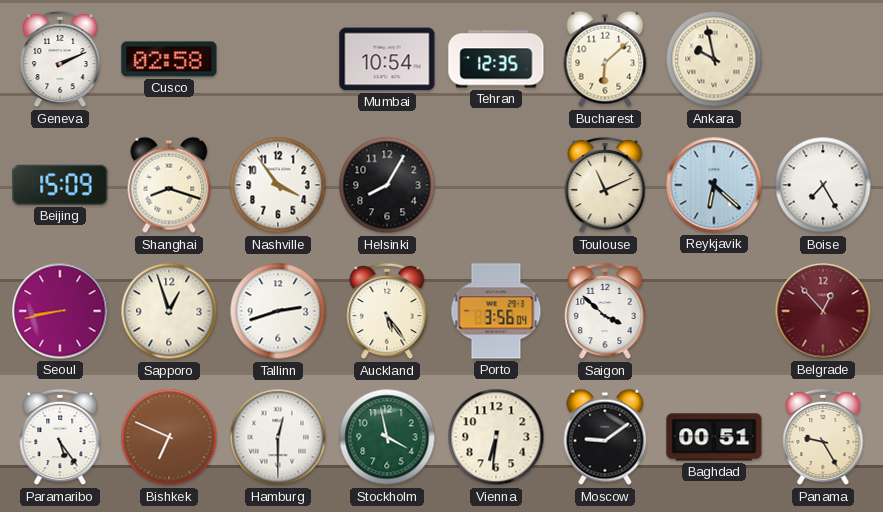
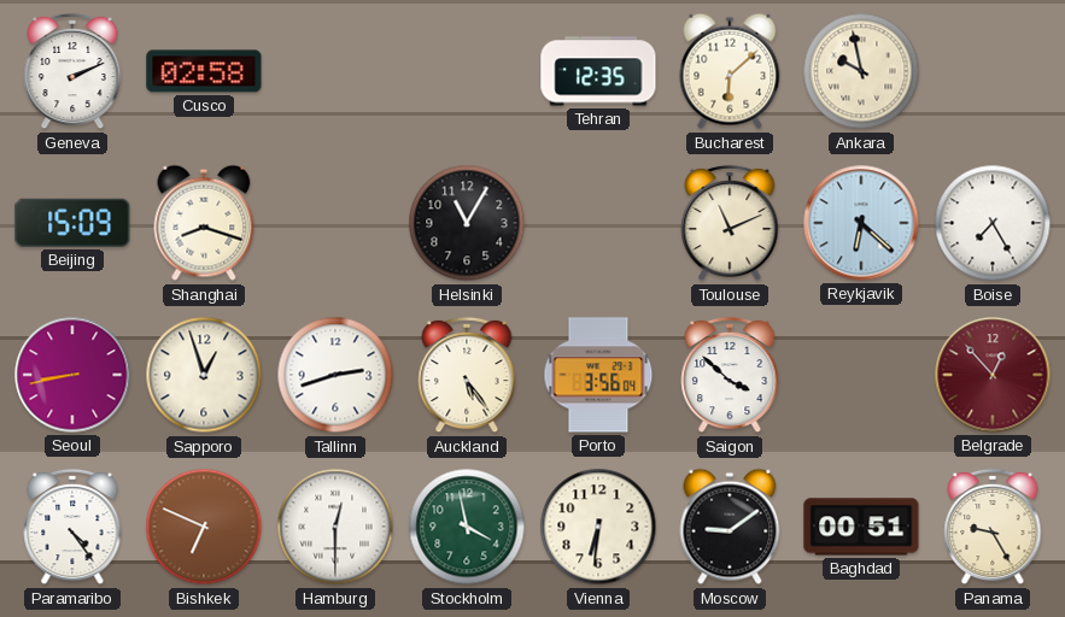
Mumbai: 10:54 -> none
Nashville: 3:54 -> none
Helsinki: 8:05 -> 11:05
Paramaribo: 5:24 -> 4:24
